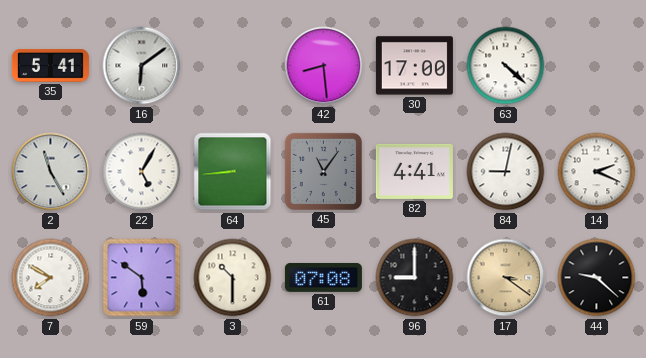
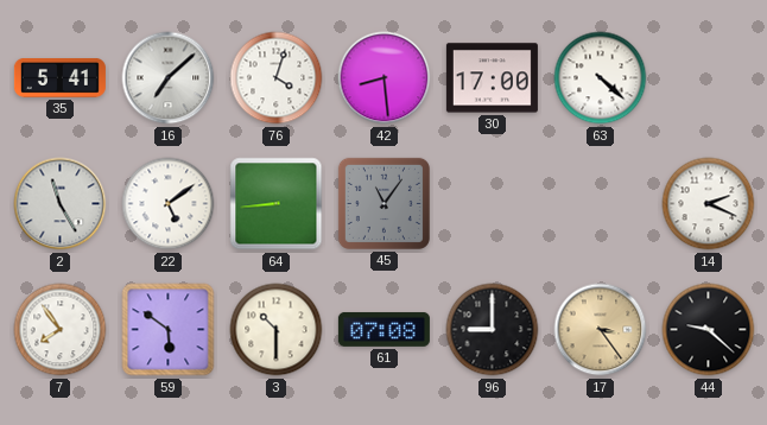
16: 6:09 -> 7:08
76: none -> 4:03
22: 5:05 -> 5:09
82: 4:41 -> none
84: 9:02 -> none
7: 7:50 -> 7:54
17: 3:21 -> 3:24
